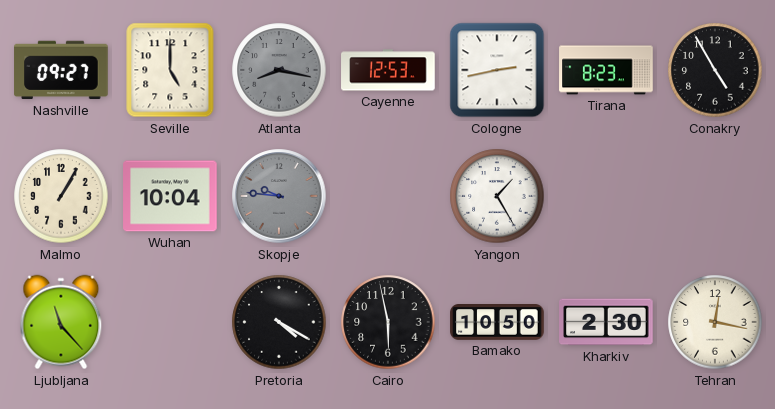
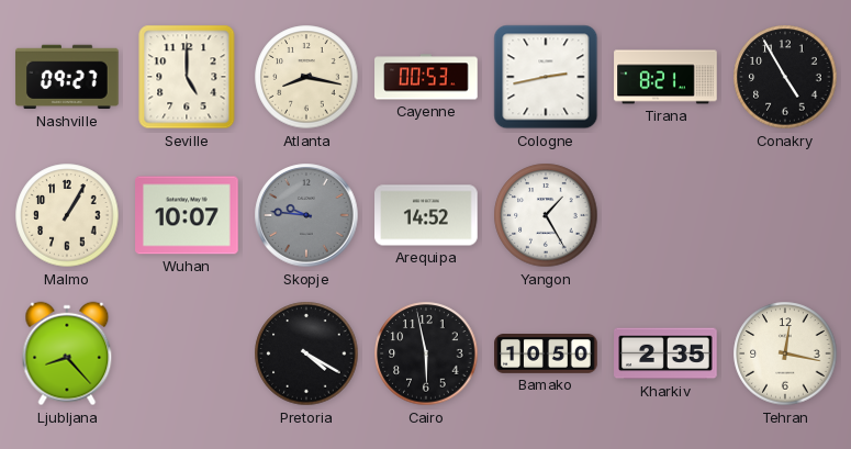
Atlanta dial: grey -> cream
Cayenne: 12:53 -> 00:53
Tirana: 8:23 -> 8:21
Wuhan: 10:04 -> 10:07
Arequipa: none -> 14:52
Ljubljana: 11:23 -> 8:23
Kharkiv: 2:30 -> 2:35
